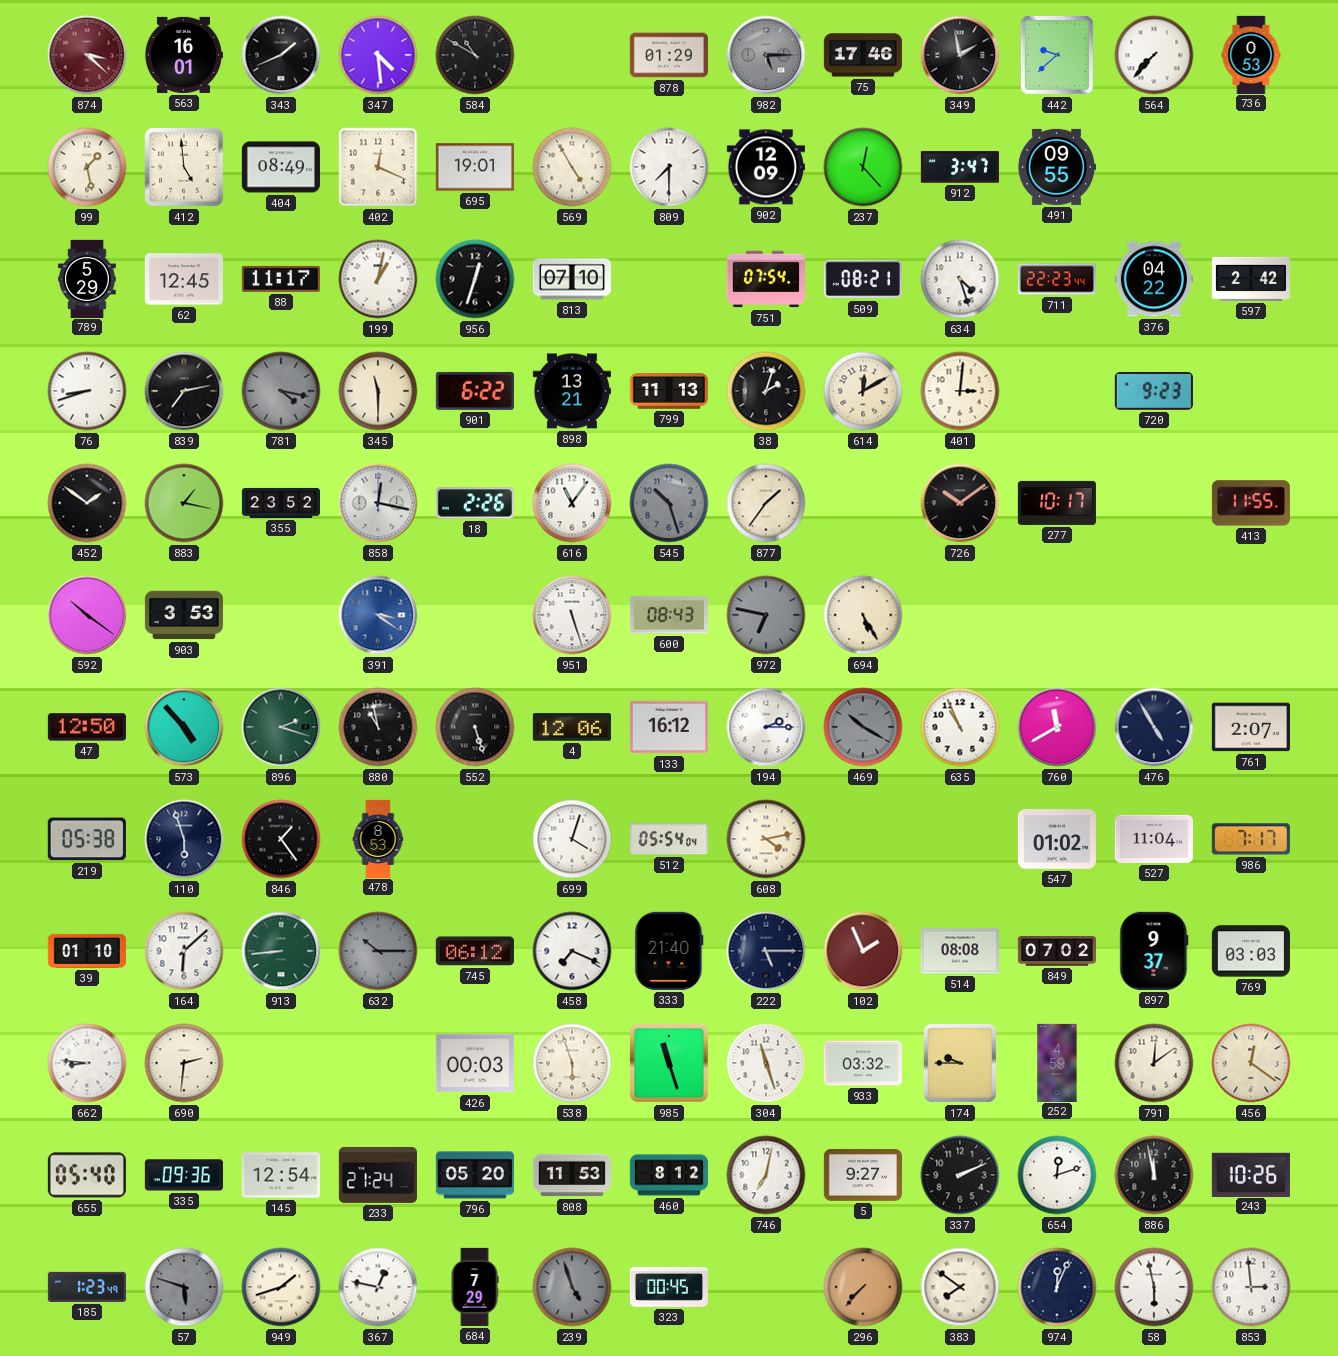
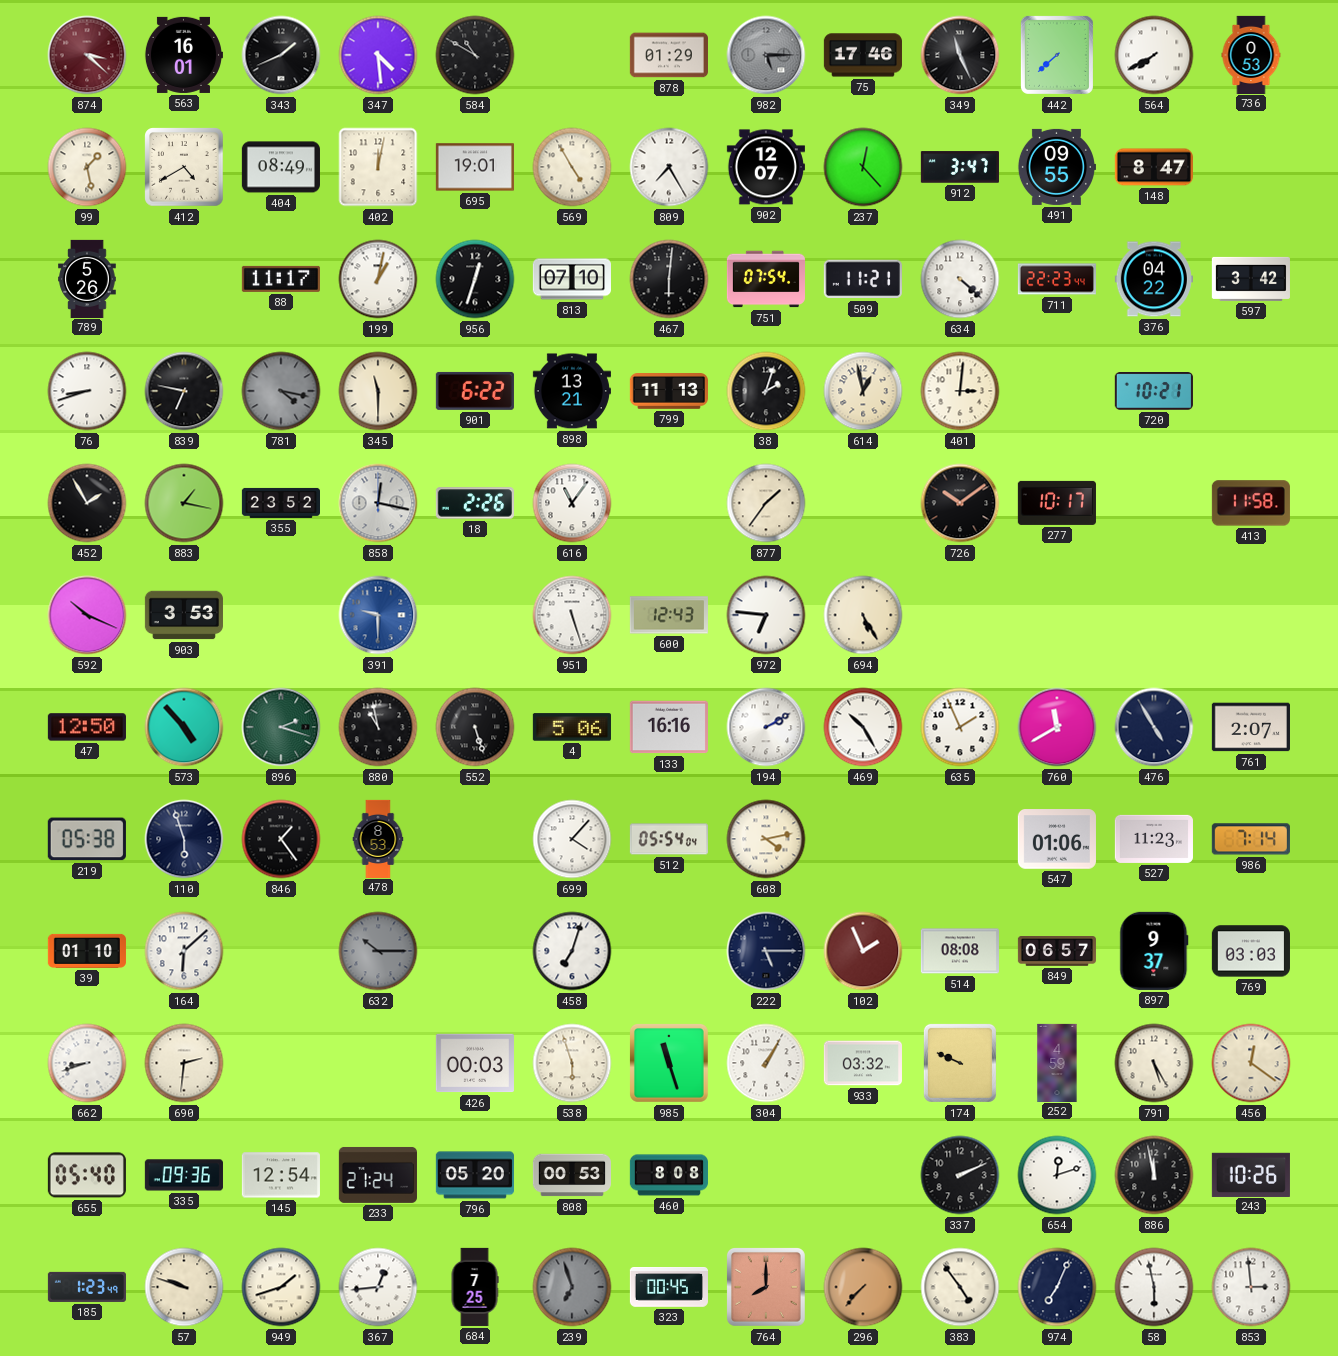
349: 1:58 -> 11:26
442: 9:38 -> 7:38
564: 7:37 -> 7:40
412: 4:59 -> 4:40
402: 12:19 -> 12:02
809: 7:30 -> 7:25
902: 12:09 -> 12:07
148: none -> 8:47
789: 5:29 -> 5:26
62: 12:45 -> none
467: none -> 6:01
509: 08:21 -> 11:21
634: 4:27 -> 4:22
597: 2:42 -> 3:42
839: 7:13 -> 6:47
614: 12:10 -> 12:58
720: 9:23 -> 10:21
452: 1:51 -> 1:55
545: 10:27 -> none
413: 11:55 -> 11:58
592: 10:21 -> 10:19
391: 3:21 -> 9:30
600: 08:43 -> 12:43
972: 6:47 -> 6:46
972 dial: grey -> white
4: 12:06 -> 5:06
133: 16:12 -> 16:16
194: 2:15 -> 2:10
469: 10:20 -> 10:25
469 dial: grey -> white
635: 10:56 -> 1:56
699: 4:03 -> 4:07
547: 01:02 -> 01:06
527: 11:04 -> 11:23
986: 7:17 -> 7:14
913: 8:44 -> none
745: 06:12 -> none
458: 7:19 -> 7:03
333: 21:40 -> none
849: 07:02 -> 06:57
662: 8:46 -> 8:42
304: 11:27 -> 1:05
174: 9:45 -> 9:49
791: 12:09 -> 5:25
808: 11:53 -> 00:53
460: 8:12 -> 8:08
746: 7:02 -> none
5: 9:27 -> none
57: 5:48 -> 9:48
57 dial: grey -> cream
367: 12:47 -> 12:44
684: 7:29 -> 7:25
239: 4:57 -> 6:57
764: none -> 8:00
383: 7:51 -> 4:54
974: 12:04 -> 7:04
